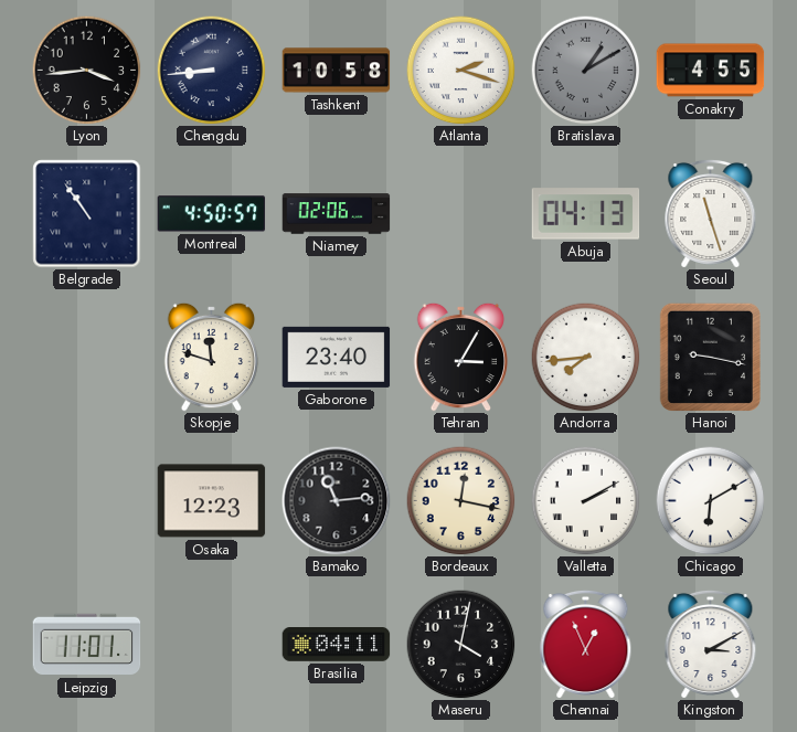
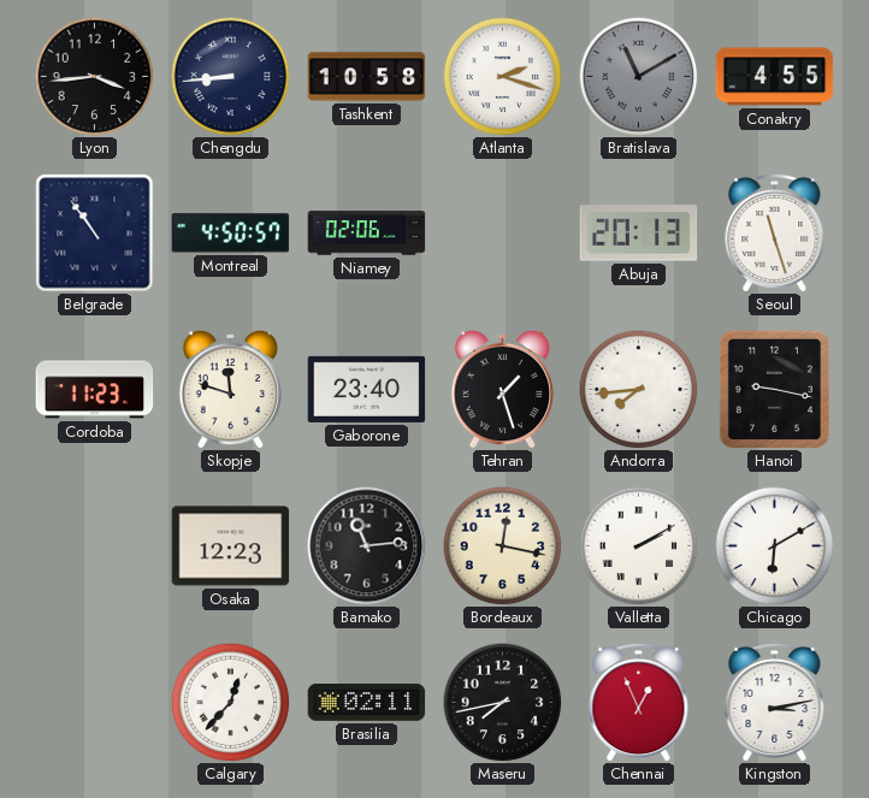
Bratislava: 1:10 -> 11:10
Abuja: 04:13 -> 20:13
Cordoba: none -> 11:23
Tehran: 3:05 -> 1:27
Leipzig: 11:01 -> none
Calgary: none -> 12:37
Brasilia: 04:11 -> 02:11
Maseru: 4:02 -> 7:43
Kingston: 3:10 -> 3:13
